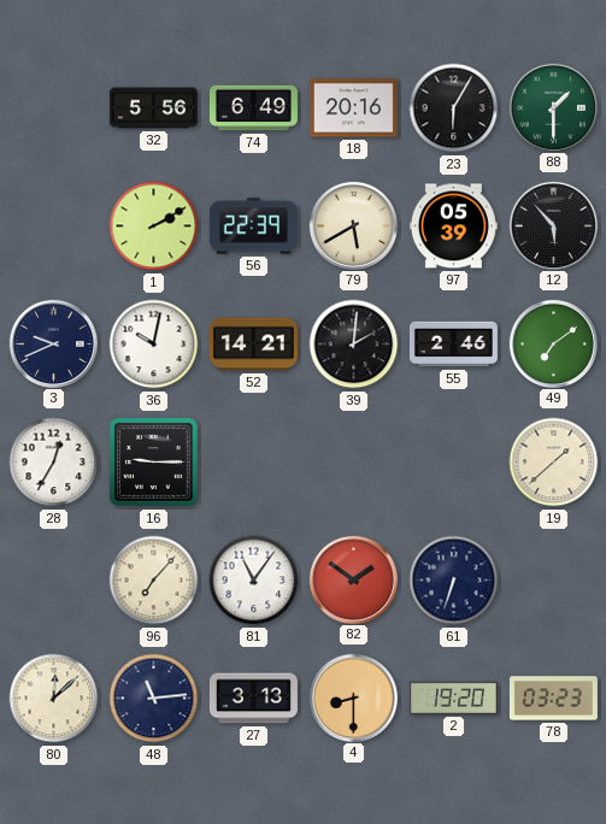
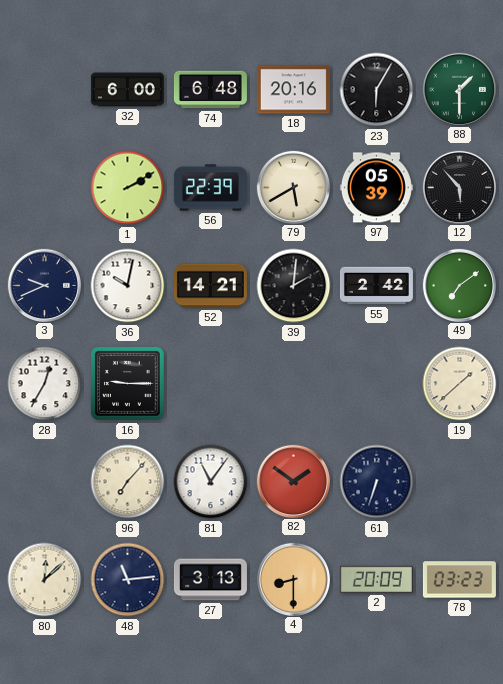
32: 5:56 -> 6:00
74: 6:49 -> 6:48
55: 2:46 -> 2:42
2: 19:20 -> 20:09
